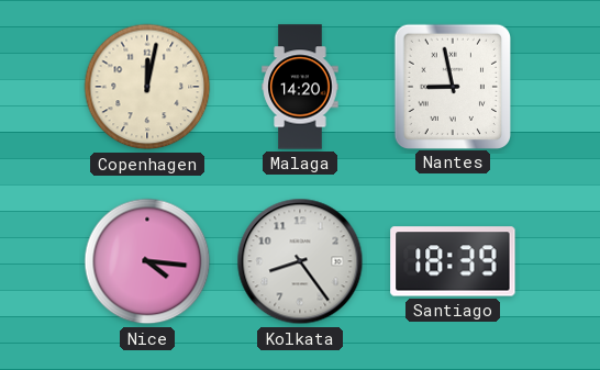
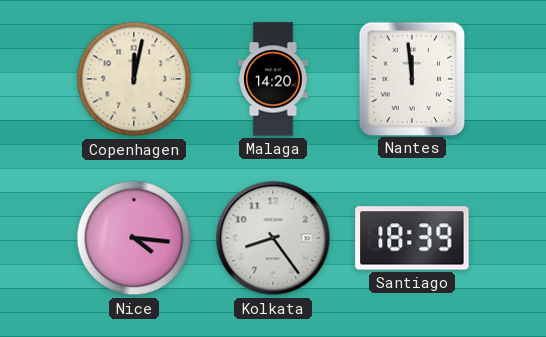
Nantes: 8:58 -> 11:59
